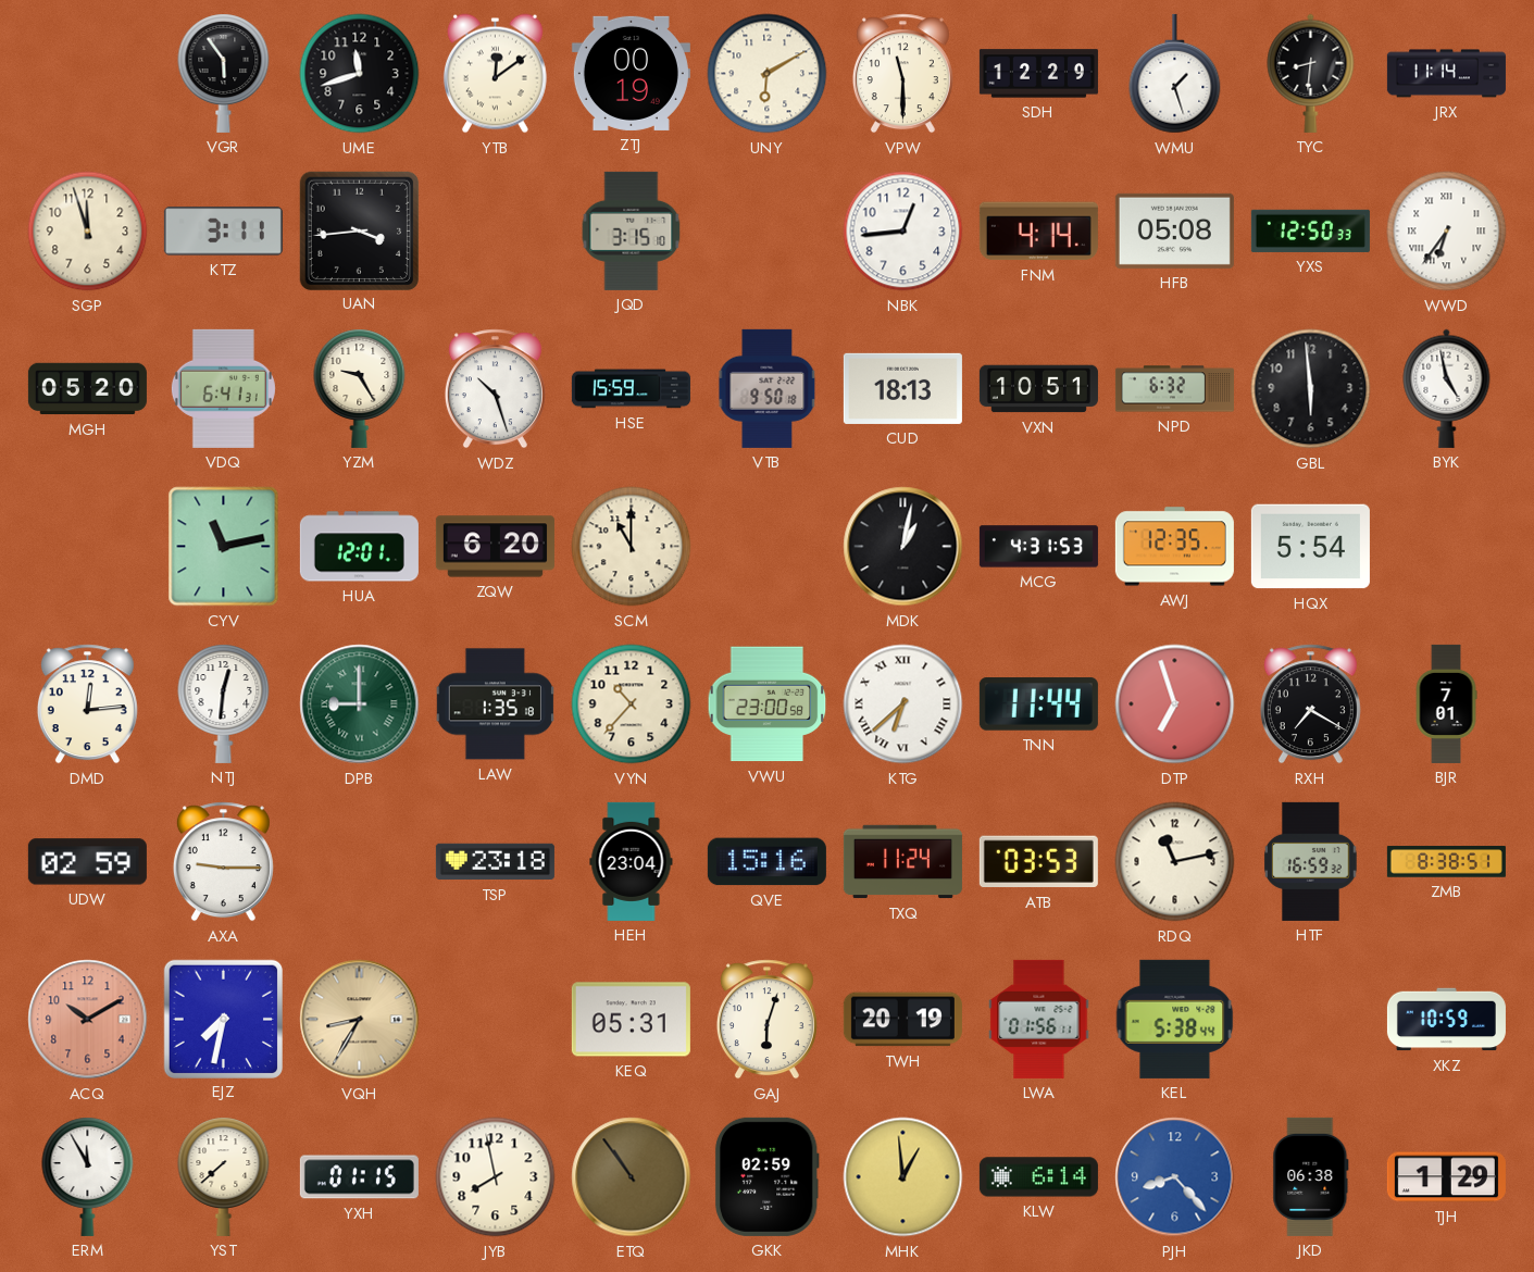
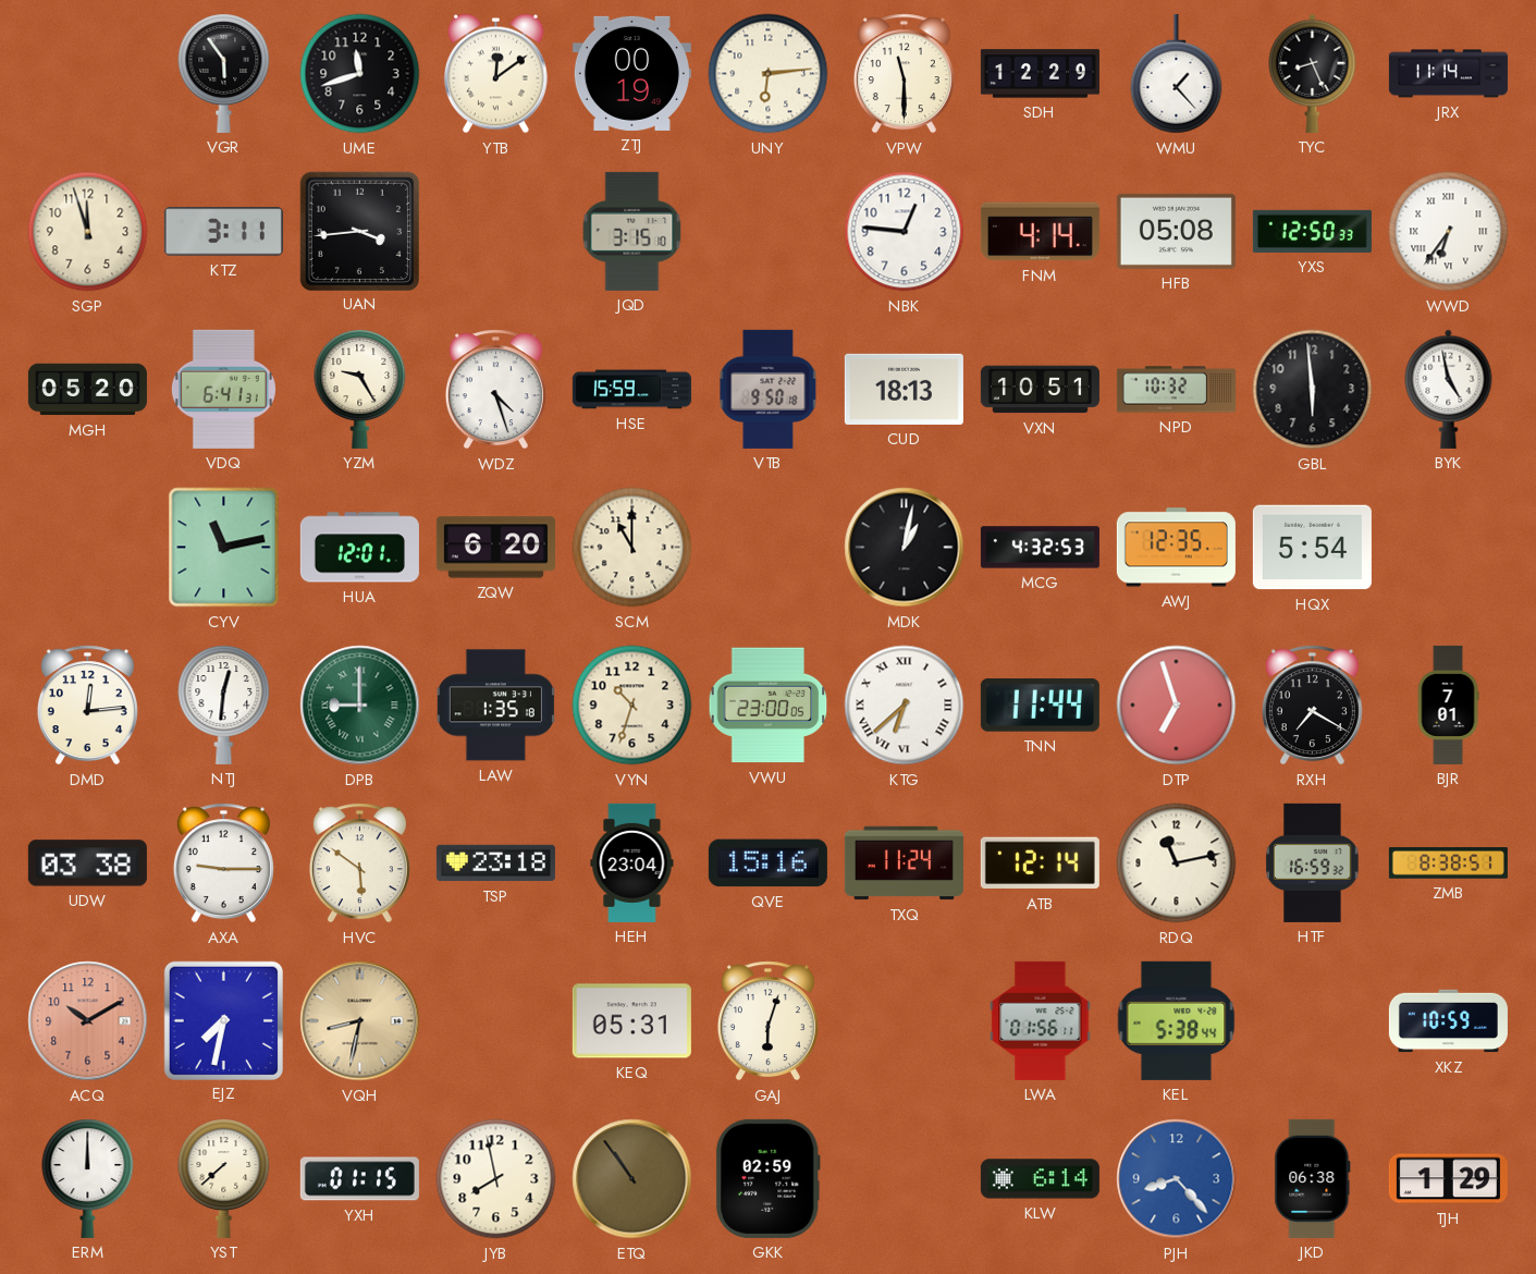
UNY: 6:10 -> 6:14
WMU: 1:27 -> 1:23
TYC: 8:31 -> 8:26
NBK: 12:44 -> 12:46
WDZ: 10:27 -> 4:27
NPD: 6:32 -> 10:32
MCG: 4:31 -> 4:32
VYN: 10:37 -> 10:33
VWU: 23:00:58 -> 23:00:05
UDW: 02:59 -> 03:38
HVC: none -> 5:51
ATB: 03:53 -> 12:14
VQH: 8:35 -> 8:32
TWH: 20:19 -> none
ERM: 11:55 -> 12:00
MHK: 12:59 -> none
